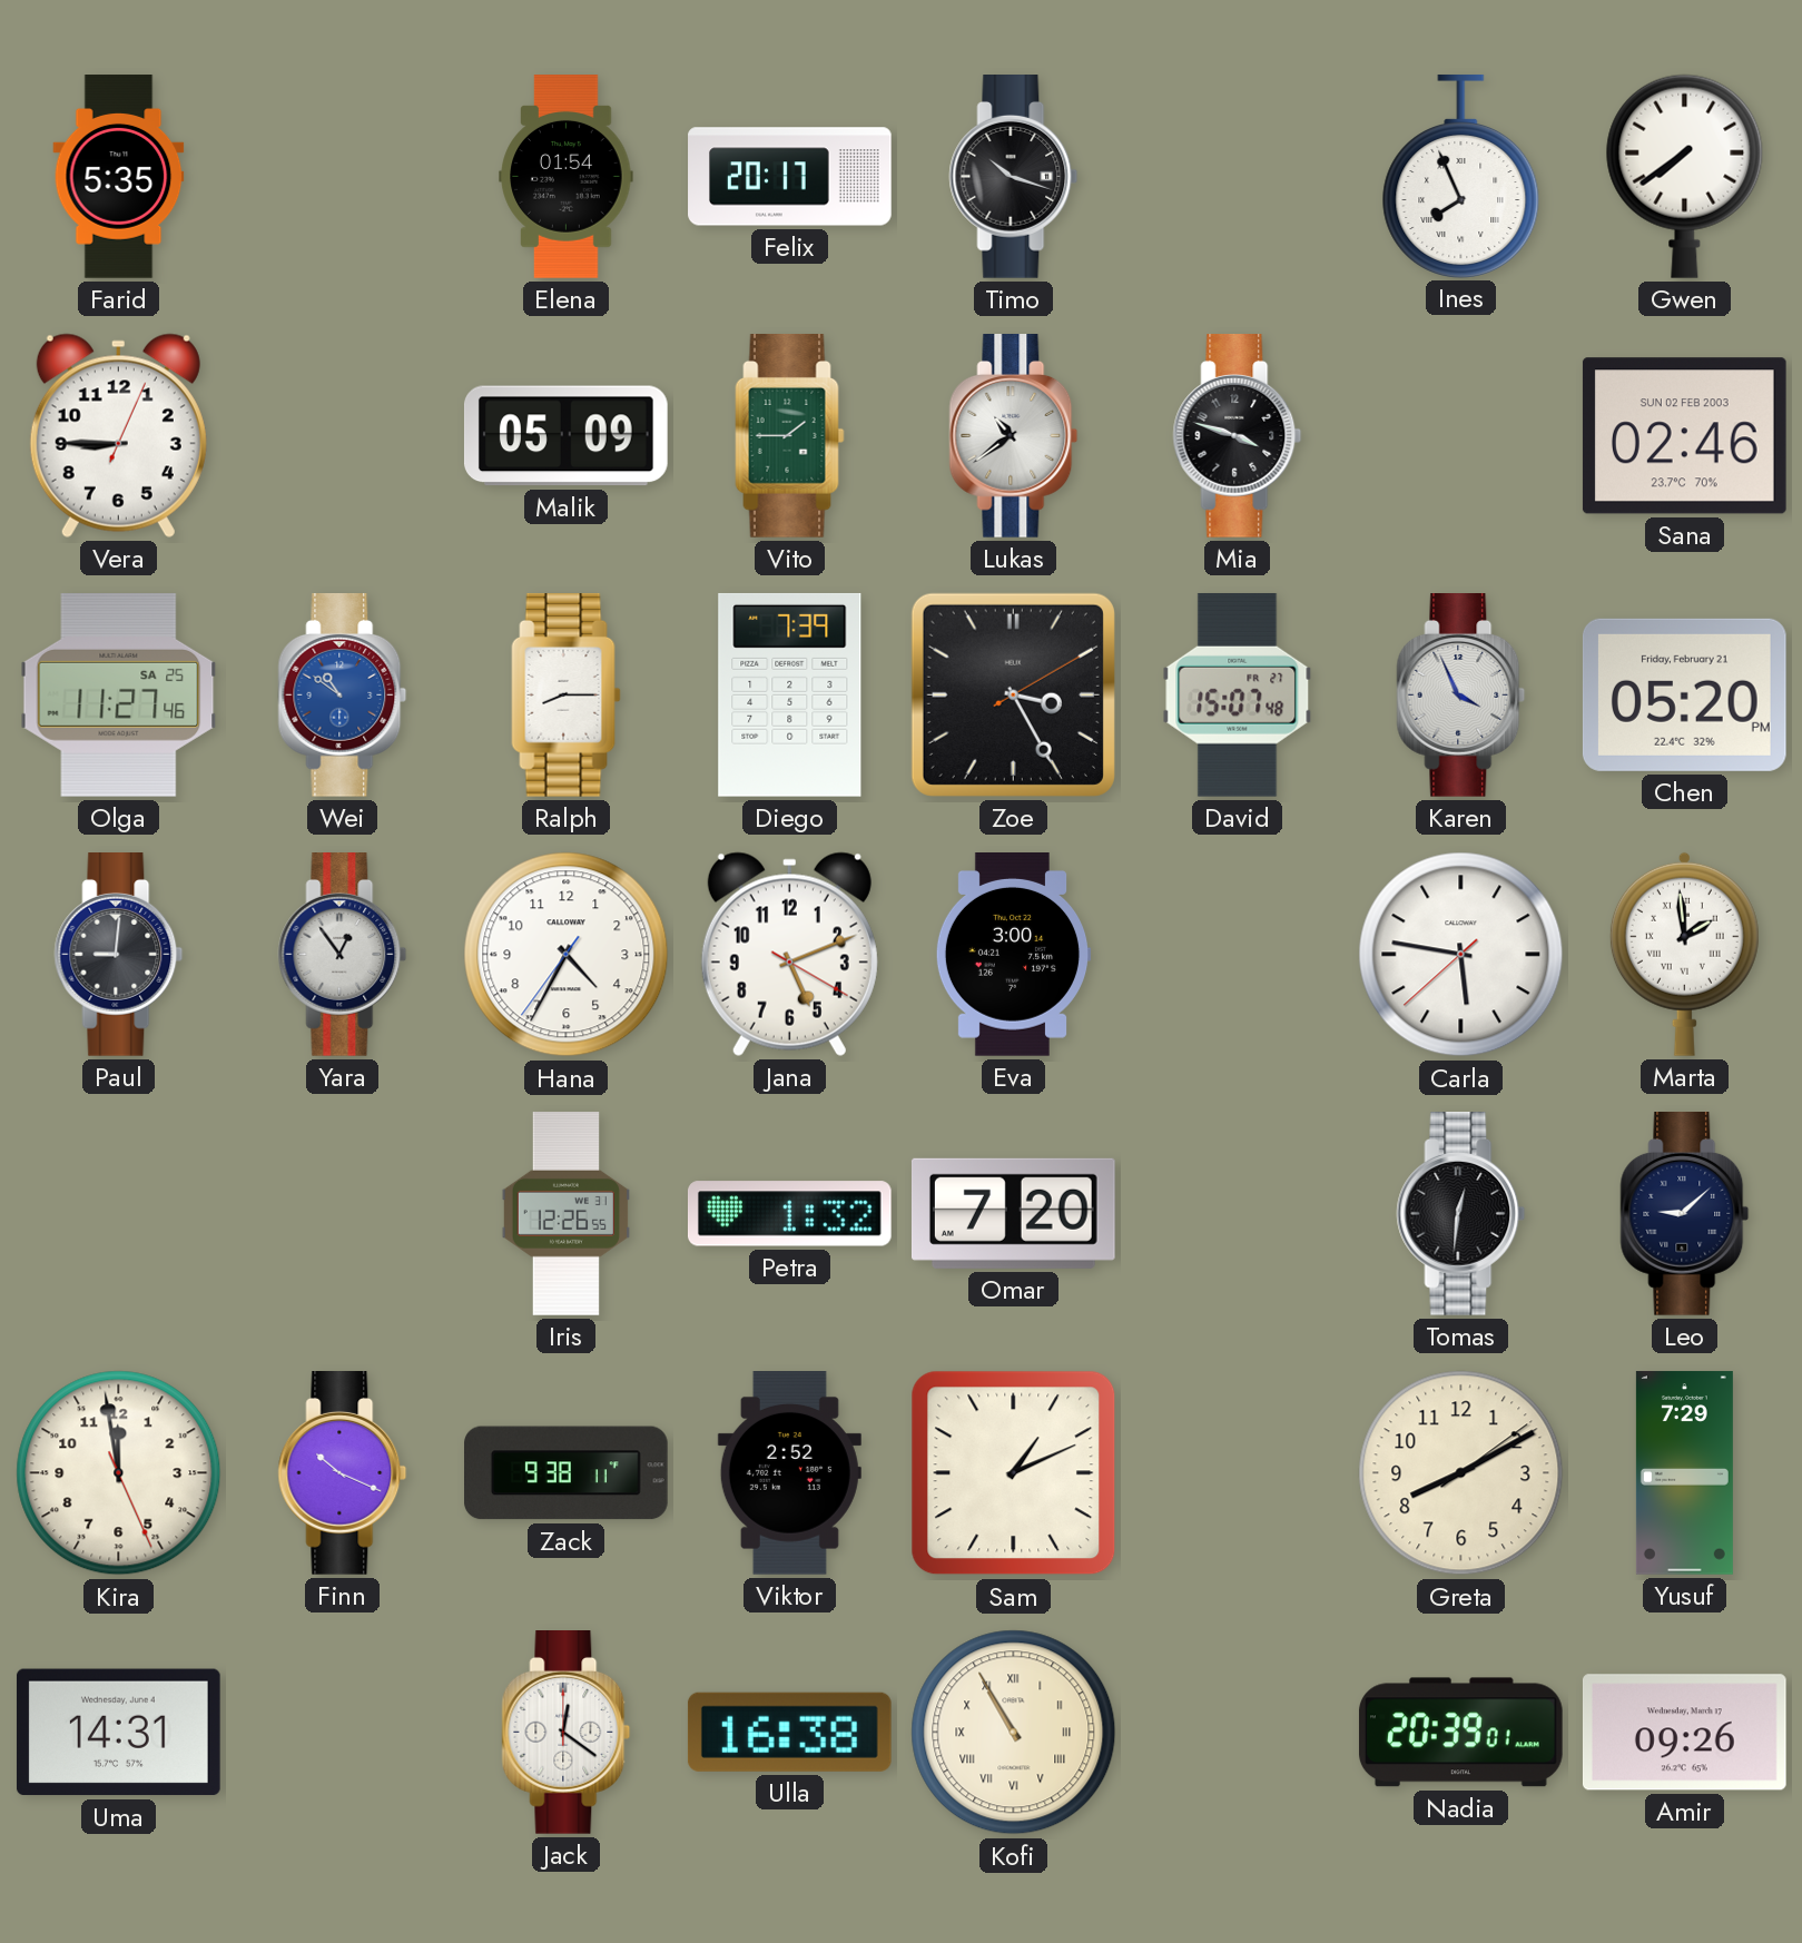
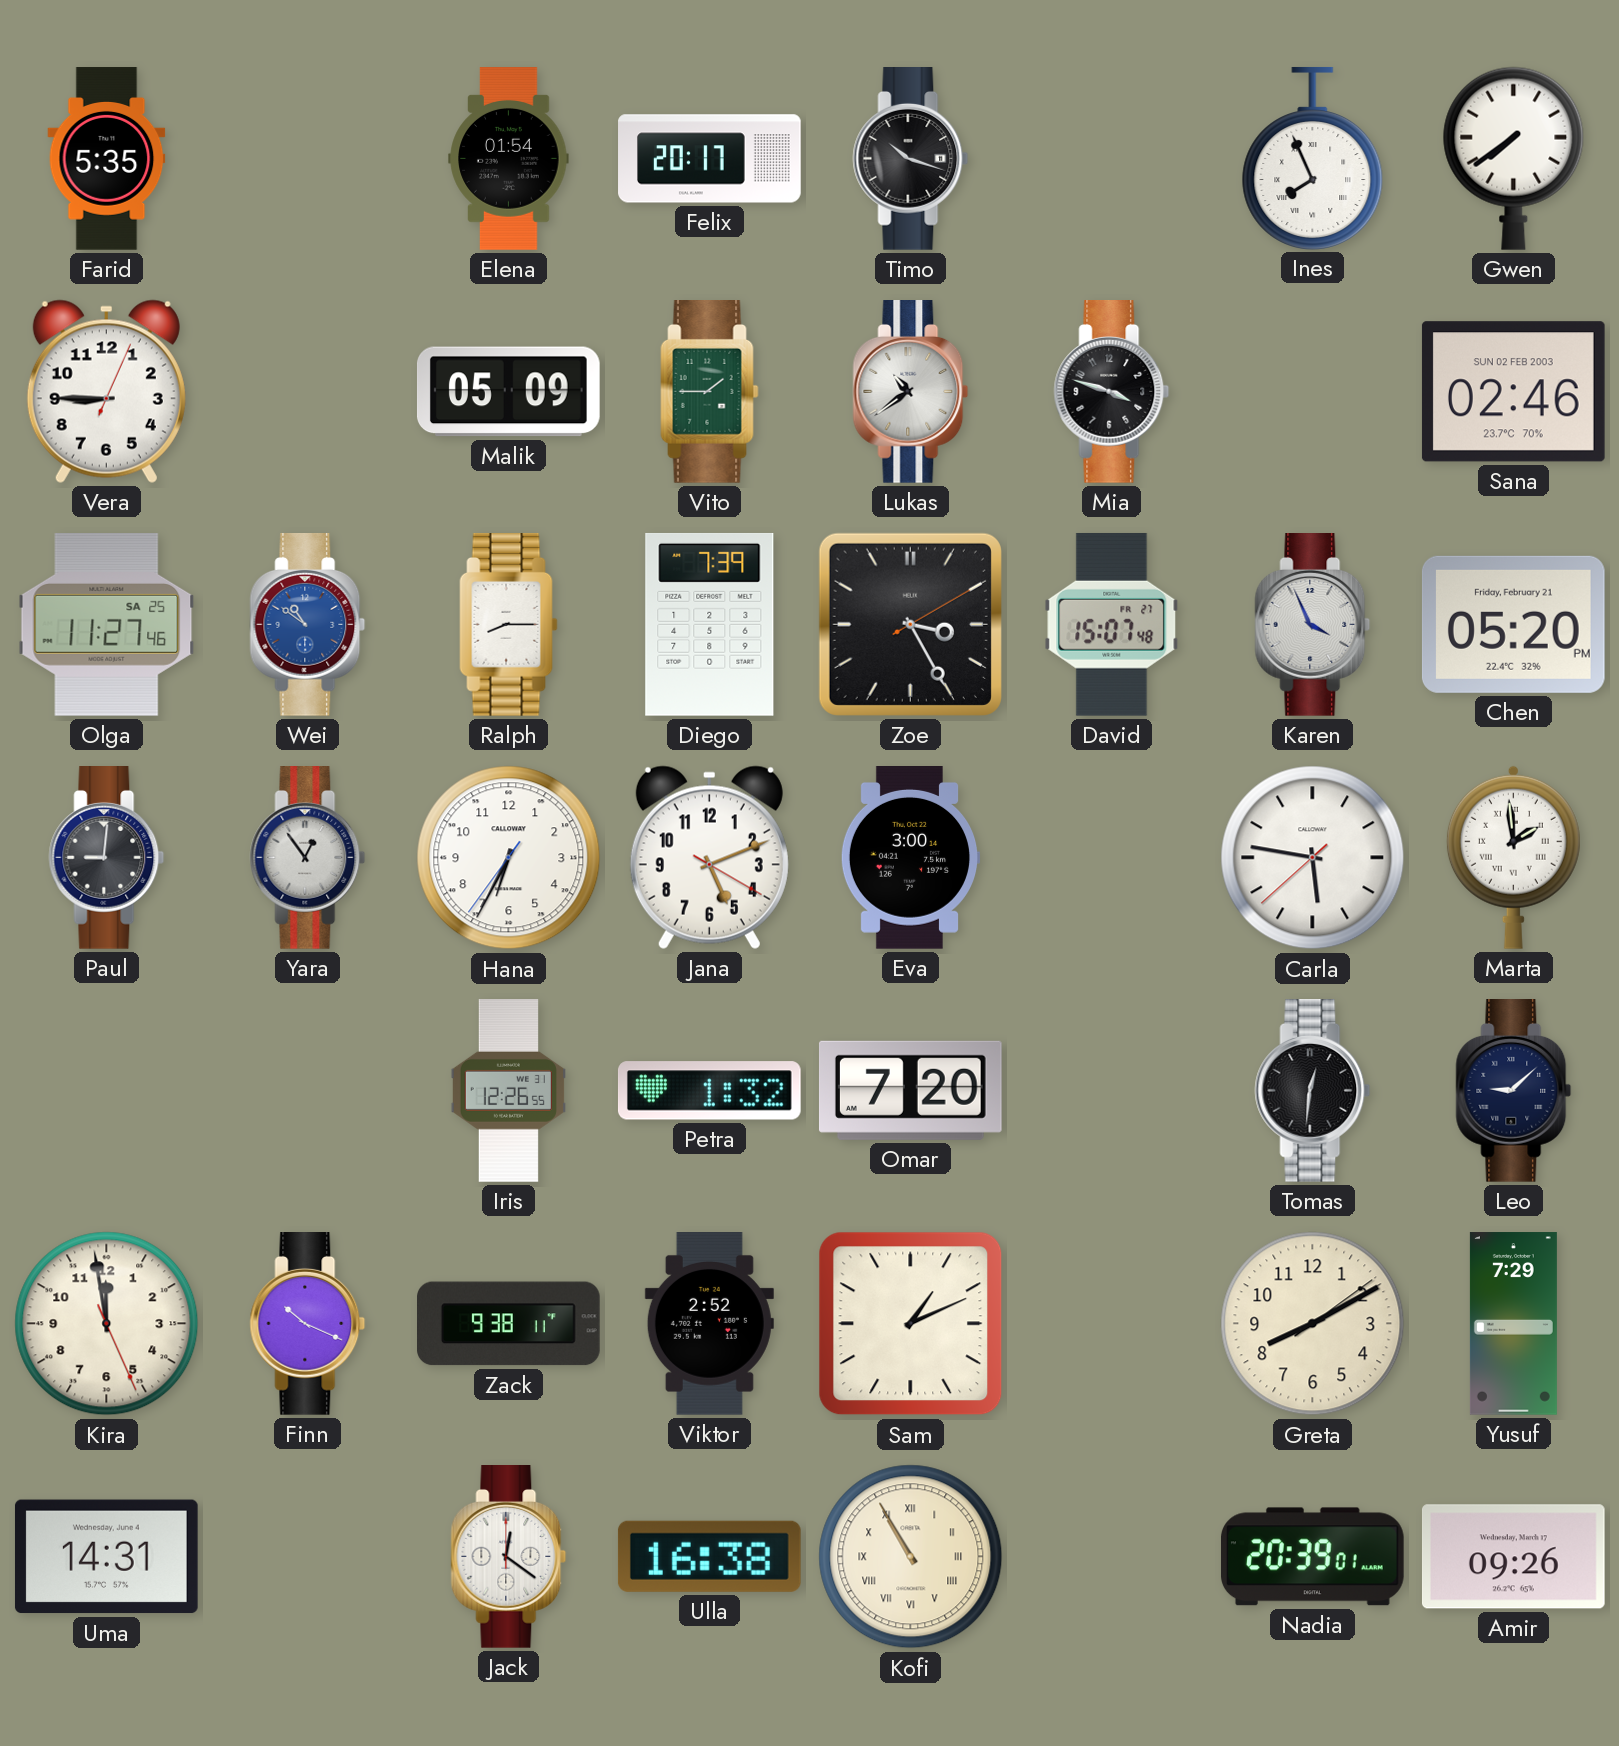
Hana: 4:34 -> 6:34
